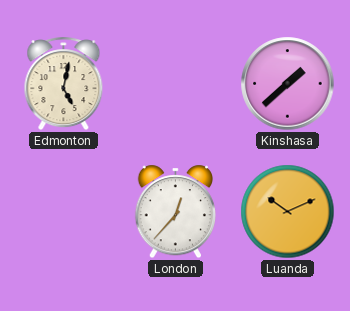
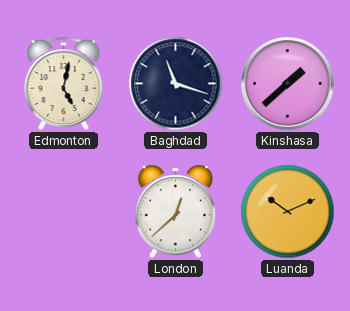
Baghdad: none -> 11:18
London: 12:37 -> 12:38
